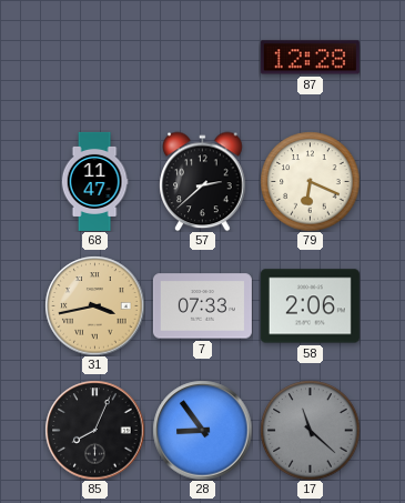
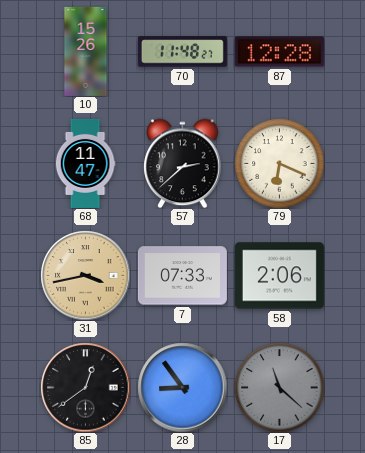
10: none -> 15:26
70: none -> 11:48
85: 8:04 -> 12:39
